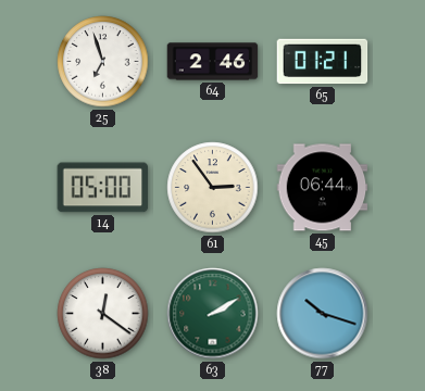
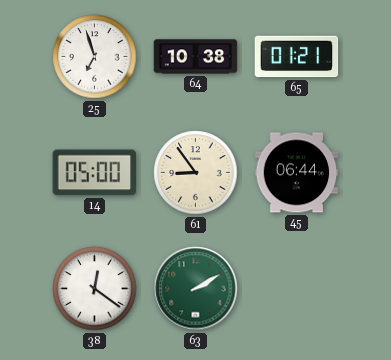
64: 2:46 -> 10:38
61: 2:54 -> 8:54
77: 10:18 -> none
